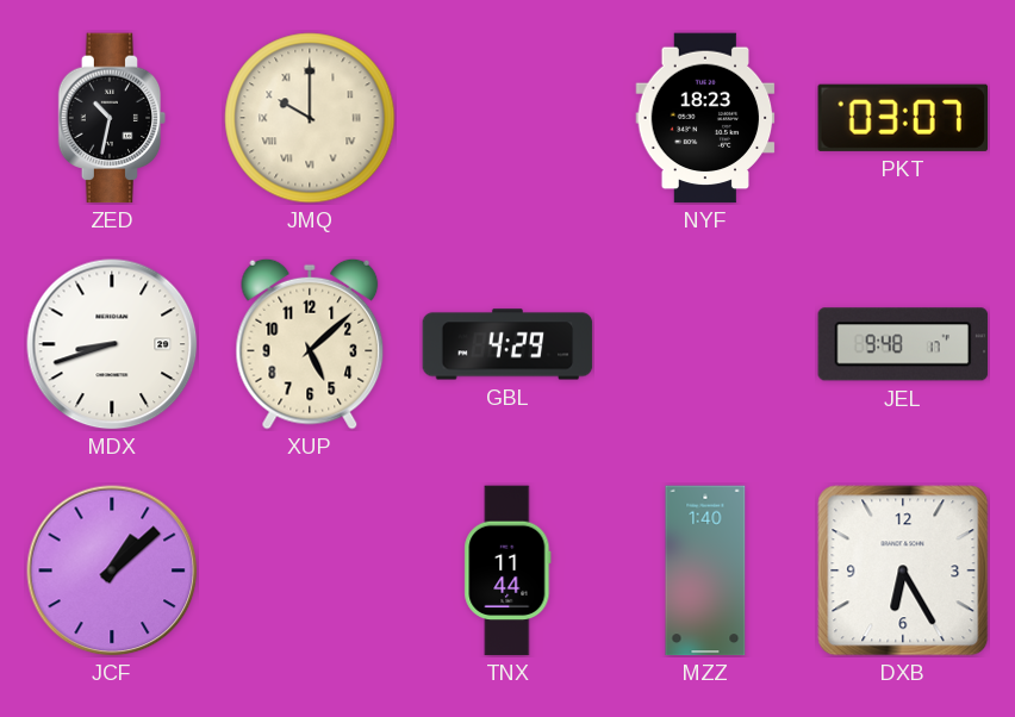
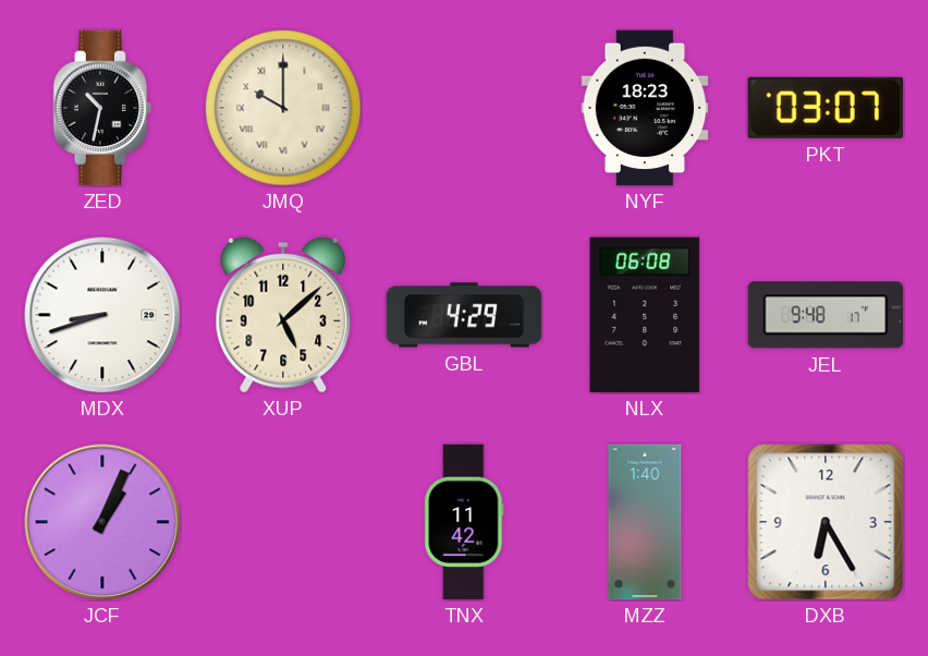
NLX: none -> 06:08
JCF: 1:08 -> 1:04
TNX: 11:44 -> 11:42
